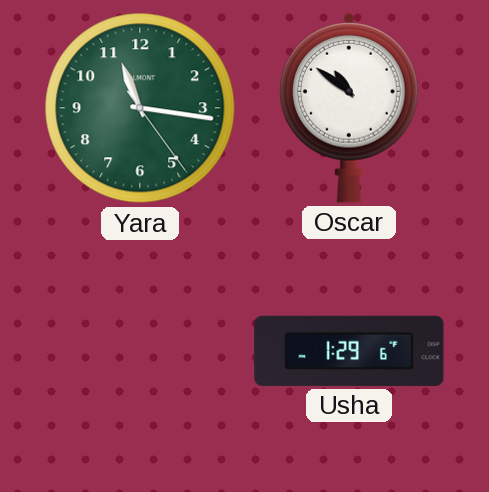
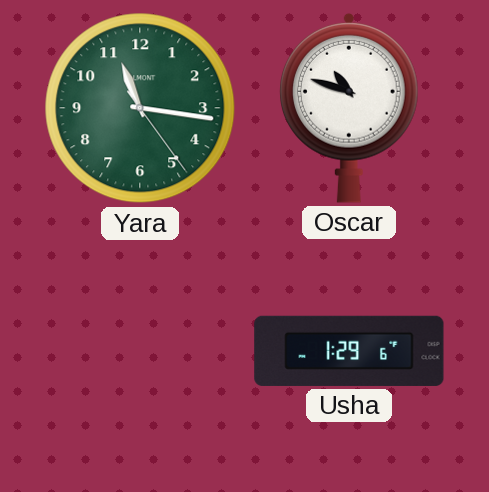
Oscar: 10:51 -> 10:48
